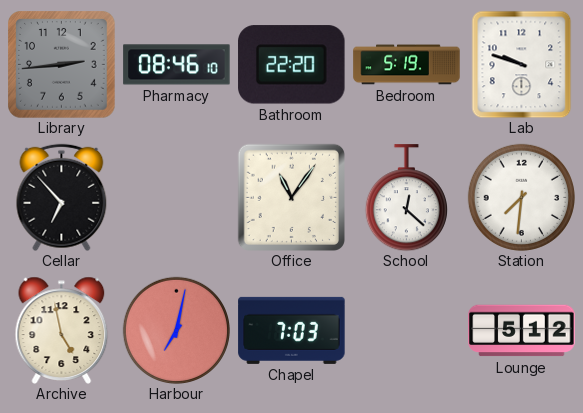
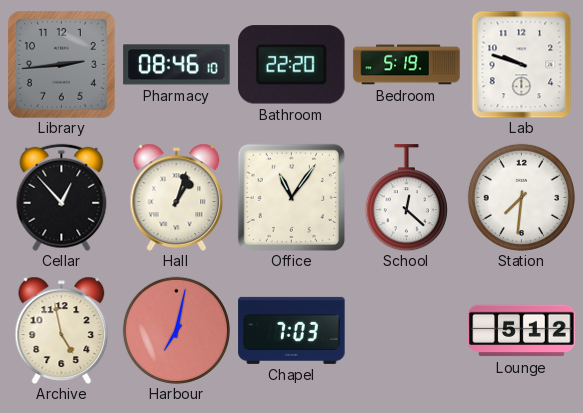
Cellar: 6:53 -> 12:53
Hall: none -> 1:03
